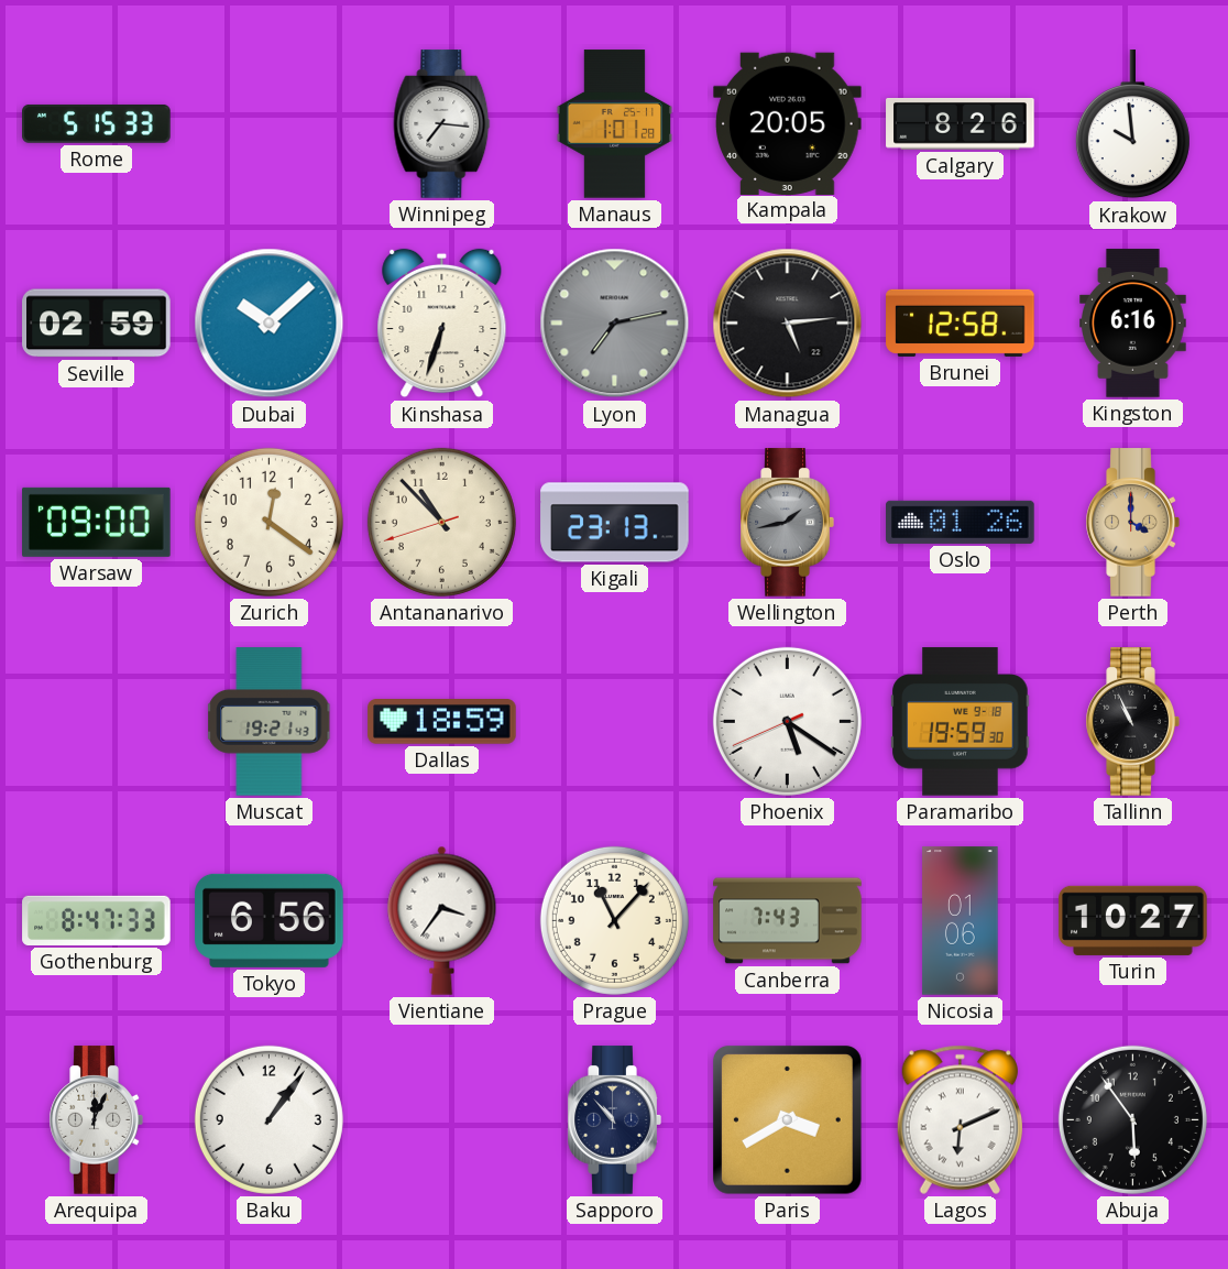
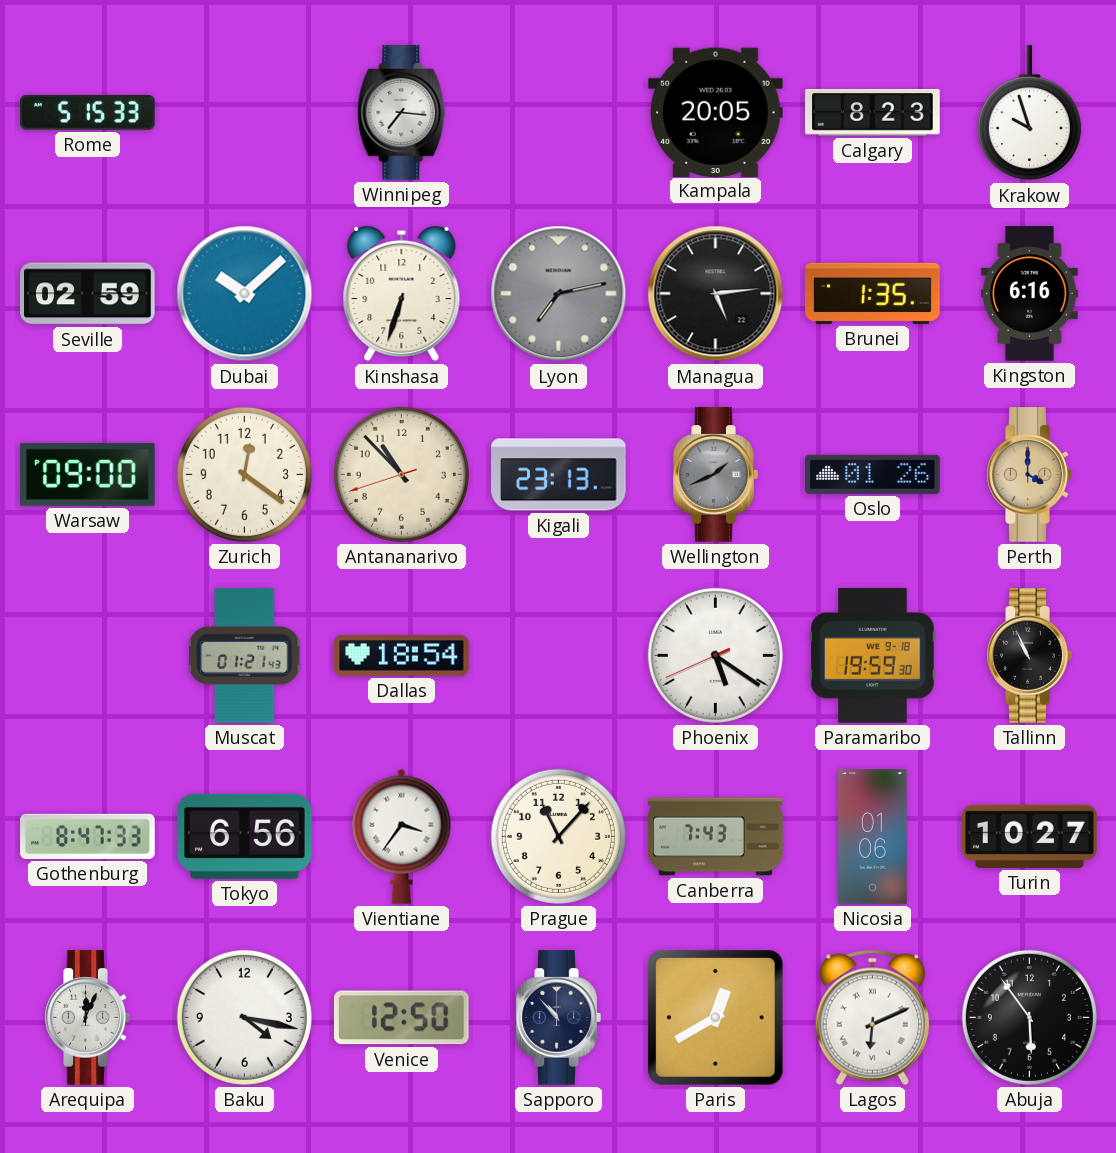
Manaus: 1:01 -> none
Calgary: 8:26 -> 8:23
Krakow: 9:59 -> 9:57
Brunei: 12:58 -> 1:35
Wellington: 1:43 -> 1:41
Muscat: 19:21 -> 01:21
Dallas: 18:59 -> 18:54
Baku: 1:06 -> 4:17
Venice: none -> 12:50
Paris: 3:40 -> 12:40
